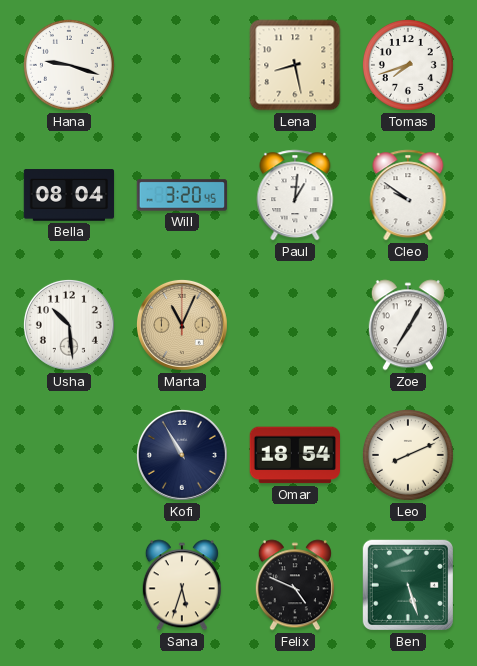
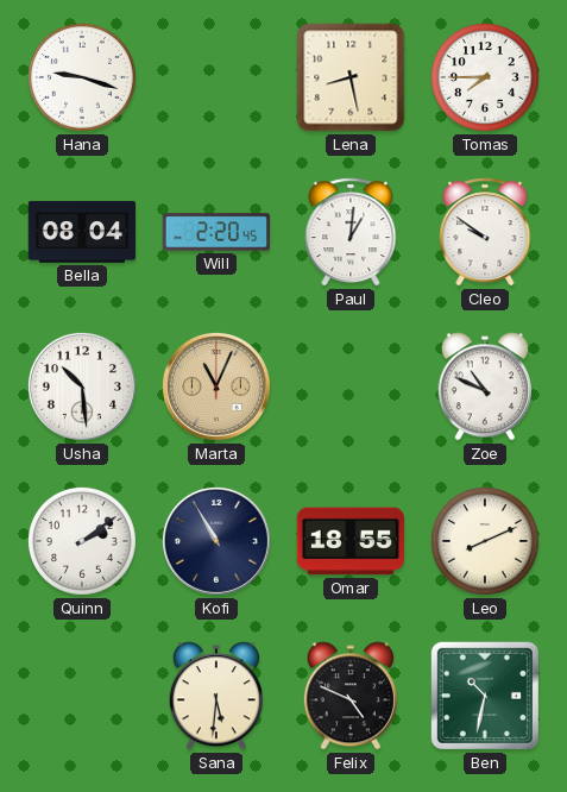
Tomas: 7:42 -> 7:45
Will: 3:20 -> 2:20
Zoe: 7:05 -> 10:49
Quinn: none -> 2:09
Omar: 18:54 -> 18:55
Sana: 5:33 -> 5:31
Ben: 5:27 -> 10:32
